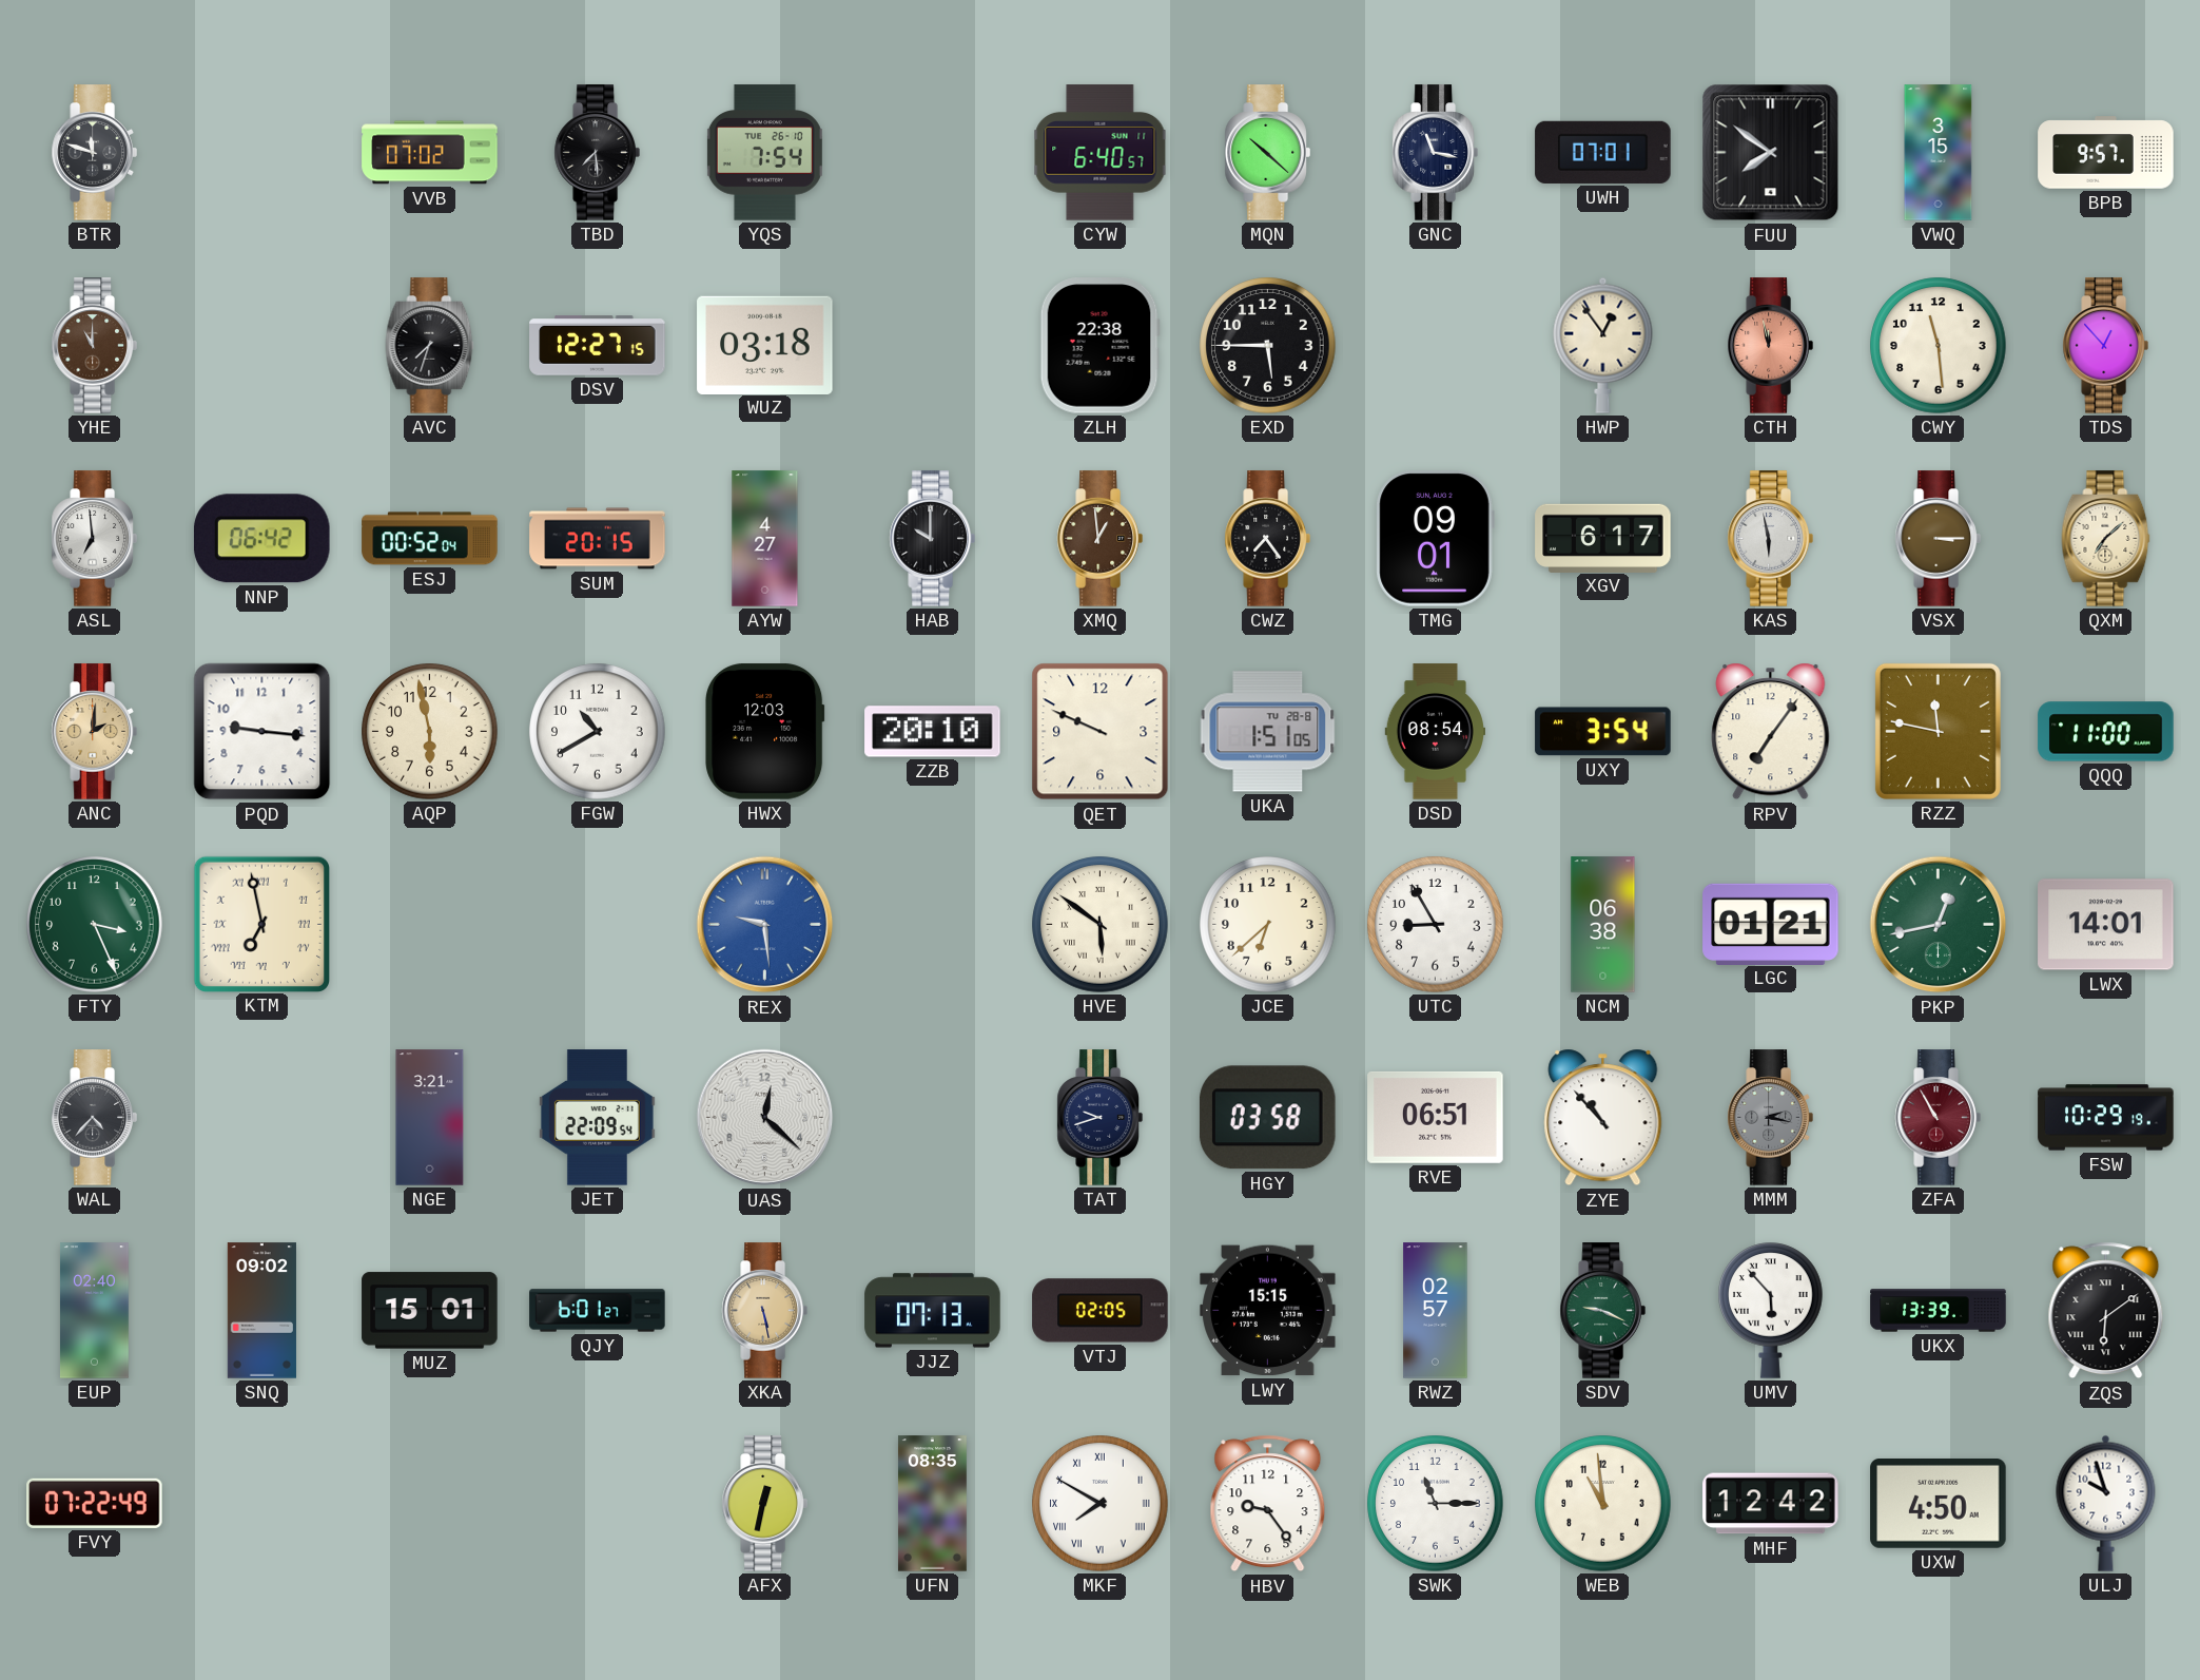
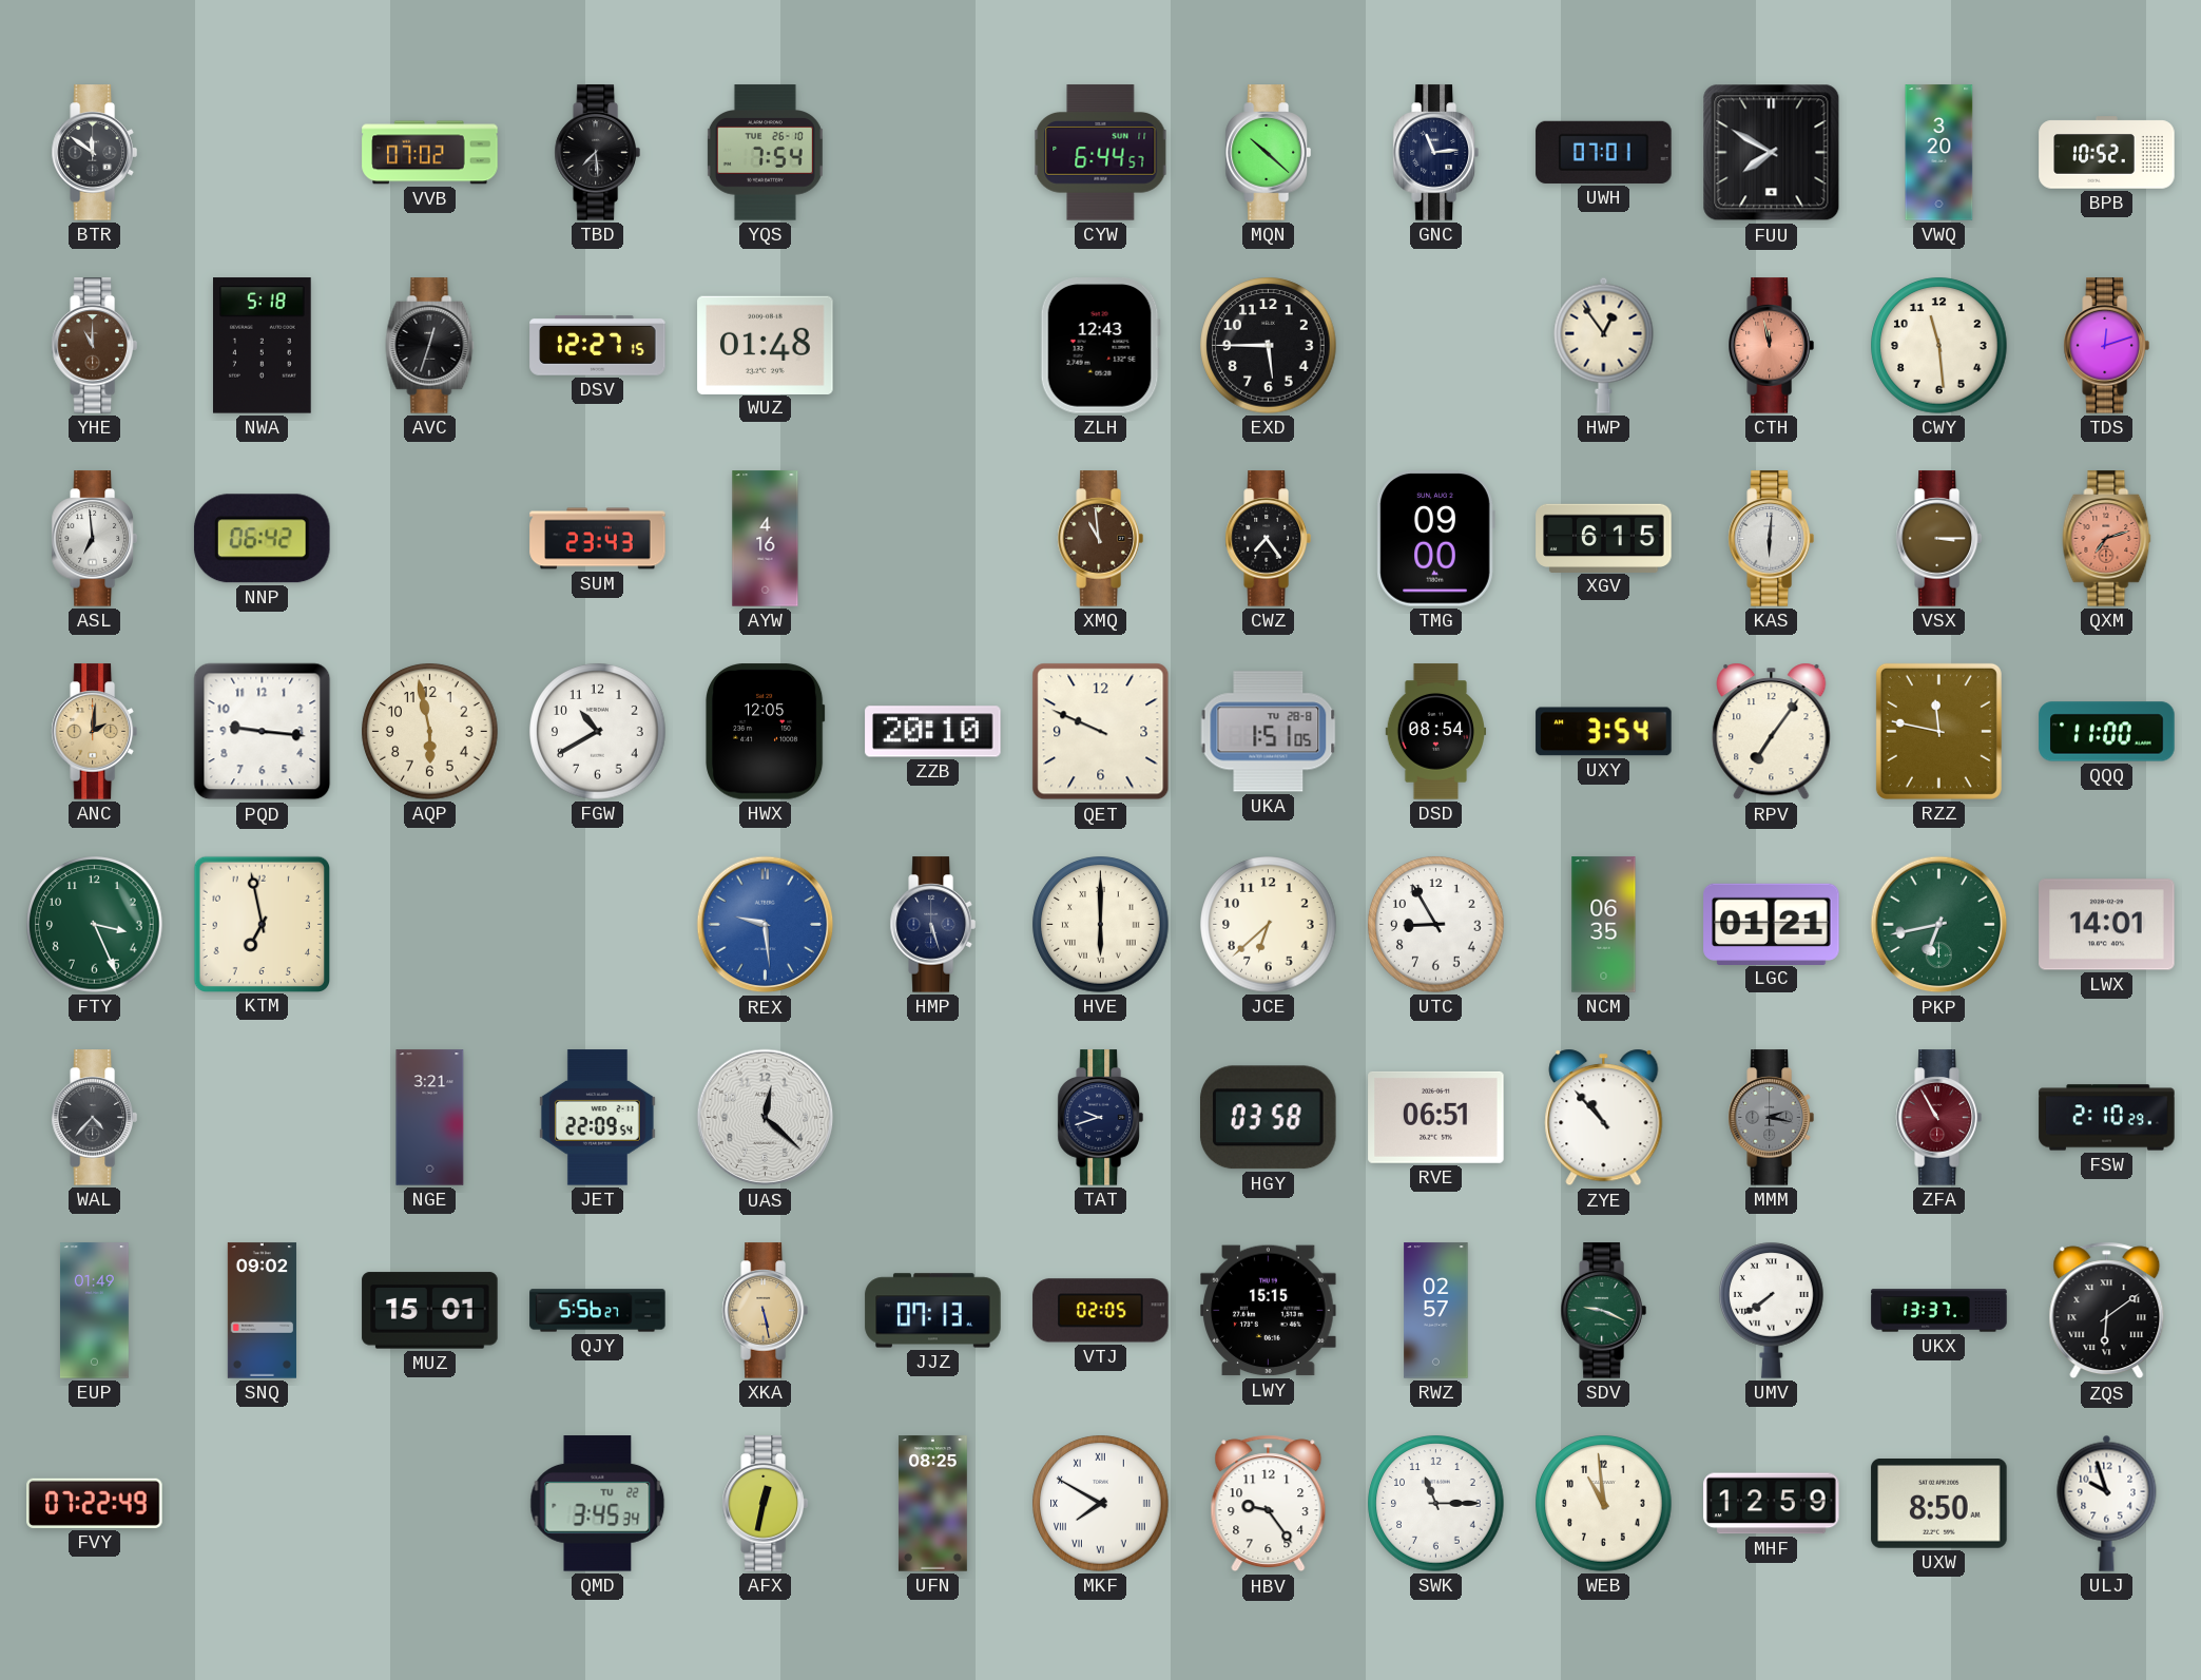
BTR: 11:48 -> 11:51
CYW: 6:40 -> 6:44
GNC: 11:17 -> 11:14
FUU: 7:51 -> 7:50
VWQ: 3:15 -> 3:20
BPB: 9:57 -> 10:52
NWA: none -> 5:18
AVC: 7:33 -> 12:33
WUZ: 03:18 -> 01:48
ZLH: 22:38 -> 12:43
TDS: 12:53 -> 12:12
ESJ: 00:52 -> none
SUM: 20:15 -> 23:43
AYW: 4:27 -> 4:16
HAB: 10:00 -> none
XMQ: 12:59 -> 10:59
TMG: 09:01 -> 09:00
XGV: 6:17 -> 6:15
KAS: 5:58 -> 6:01
QXM: 7:08 -> 7:12
QXM dial: cream -> salmon
HWX: 12:03 -> 12:05
KTM numerals: Roman -> Arabic
HMP: none -> 5:27
HVE: 5:51 -> 6:00
NCM: 06:38 -> 06:35
PKP: 12:43 -> 6:43
FSW: 10:29 -> 2:10
EUP: 02:40 -> 01:49
QJY: 6:01 -> 5:56
UMV: 5:53 -> 7:39
UKX: 13:39 -> 13:37
QMD: none -> 3:45
UFN: 08:35 -> 08:25
MHF: 12:42 -> 12:59
UXW: 4:50 -> 8:50
